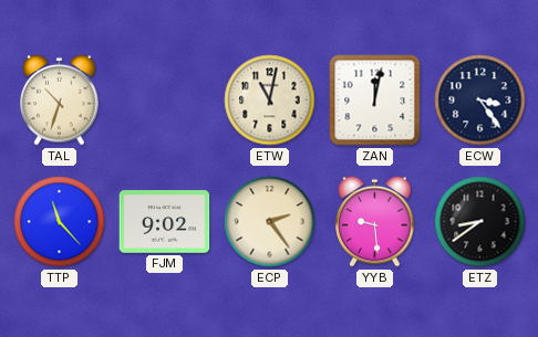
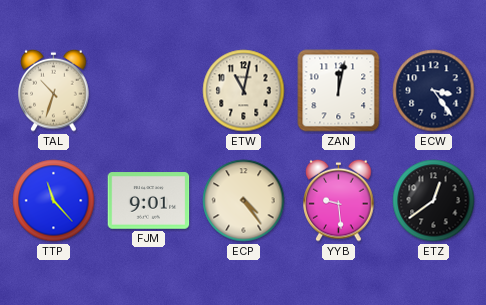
FJM: 9:02 -> 9:01
ECP: 2:24 -> 4:24
ETZ: 8:39 -> 12:39
